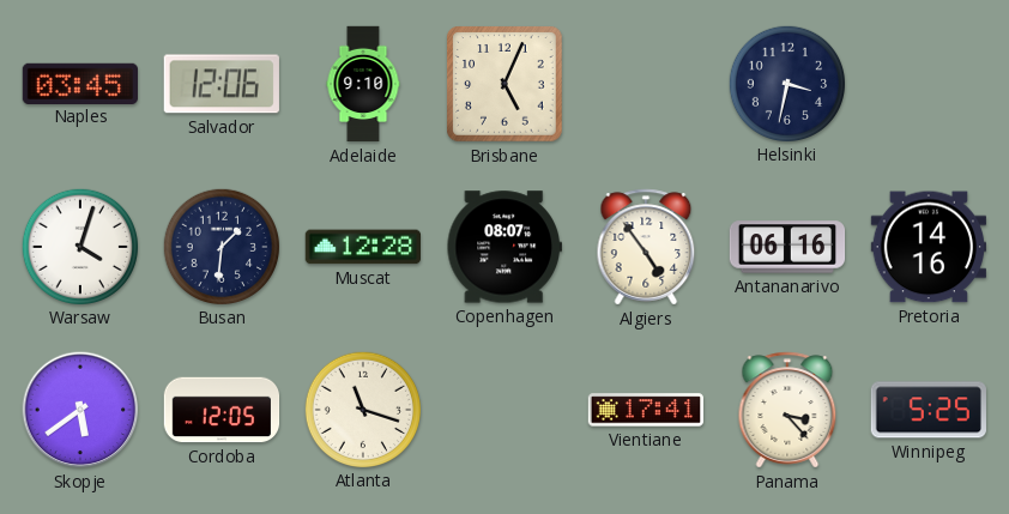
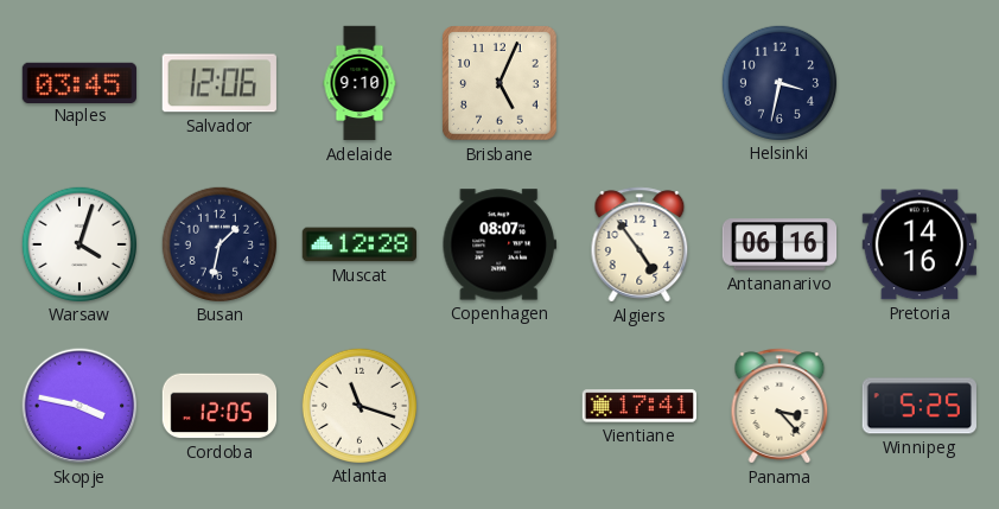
Busan: 1:31 -> 1:32
Skopje: 5:39 -> 3:47
